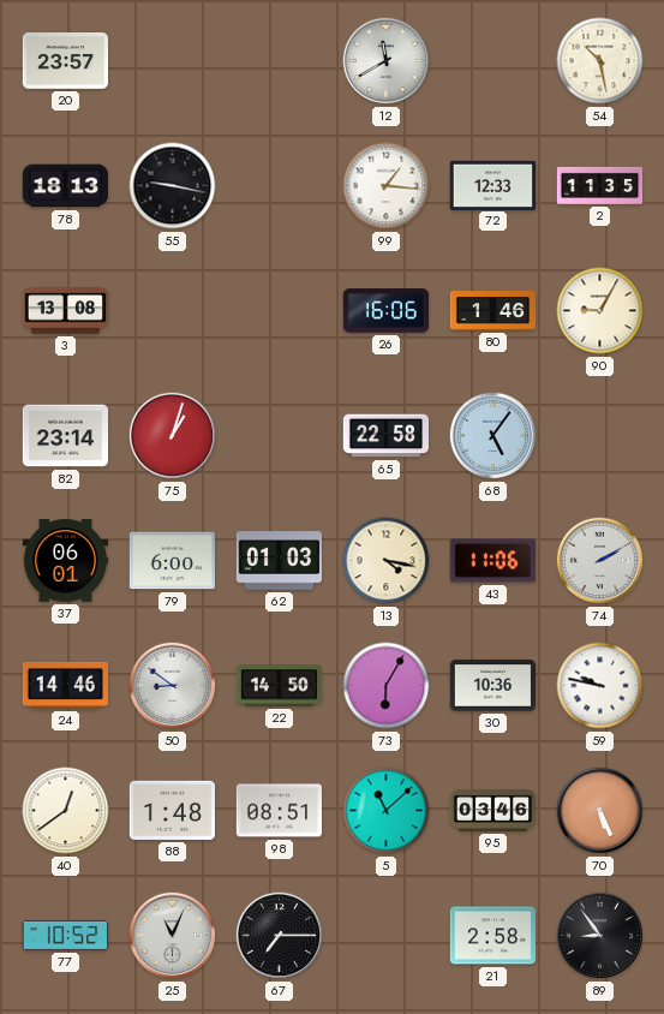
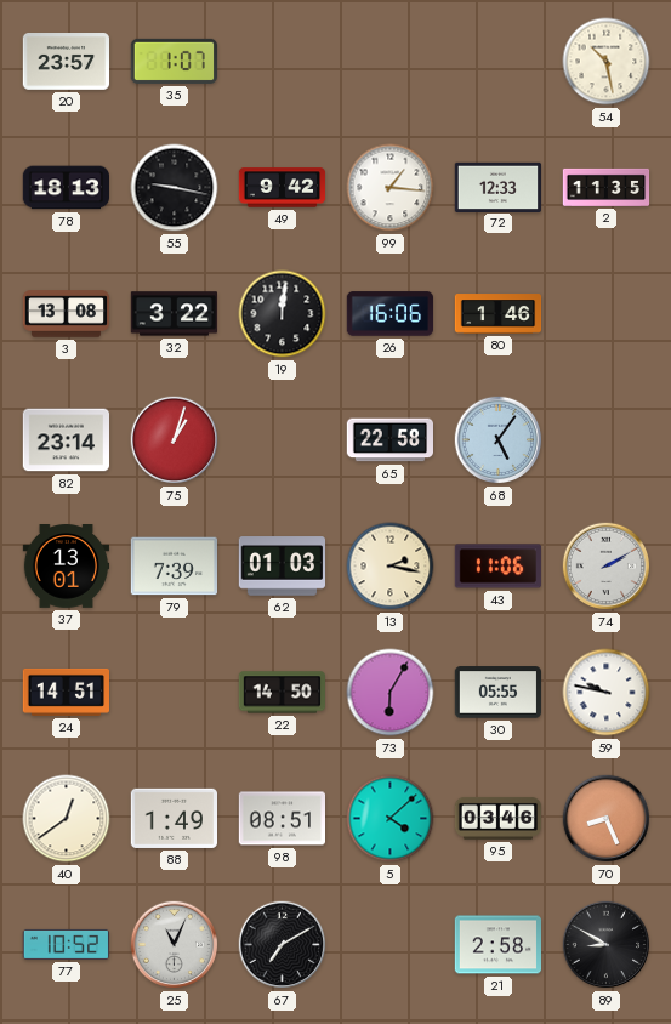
35: none -> 1:07
12: 11:40 -> none
49: none -> 9:42
32: none -> 3:22
19: none -> 12:01
90: 9:05 -> none
37: 06:01 -> 13:01
79: 6:00 -> 7:39
13: 4:17 -> 2:17
24: 14:46 -> 14:51
50: 8:51 -> none
30: 10:36 -> 05:55
88: 1:48 -> 1:49
5: 11:08 -> 4:08
70: 5:26 -> 8:26
67: 7:15 -> 7:10
89: 8:54 -> 8:50
